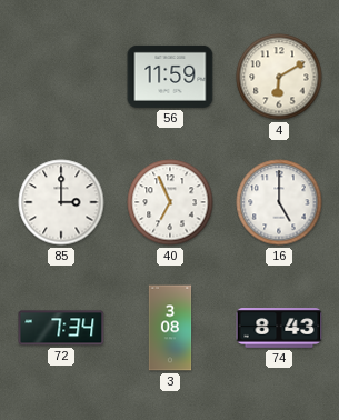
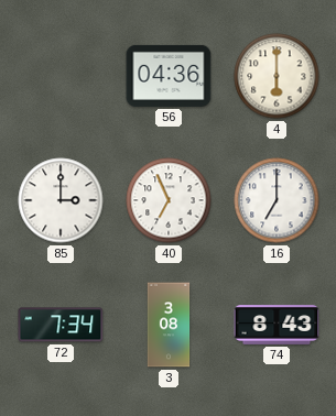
56: 11:59 -> 04:36
4: 6:10 -> 6:00
16: 5:00 -> 7:00
